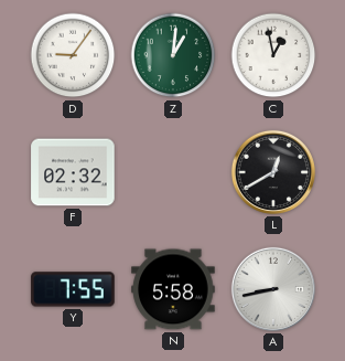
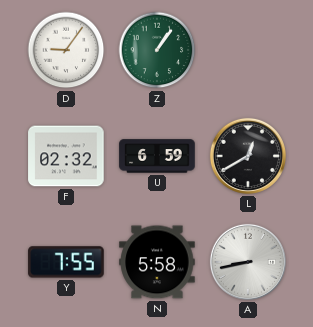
Z: 1:01 -> 1:06
C: 12:58 -> none
U: none -> 6:59
